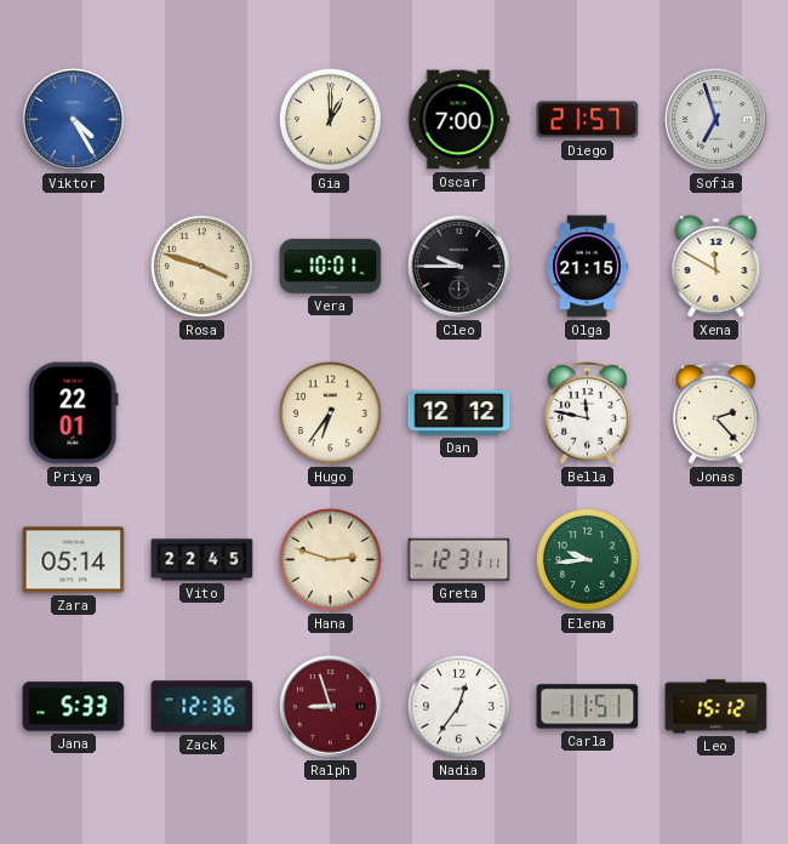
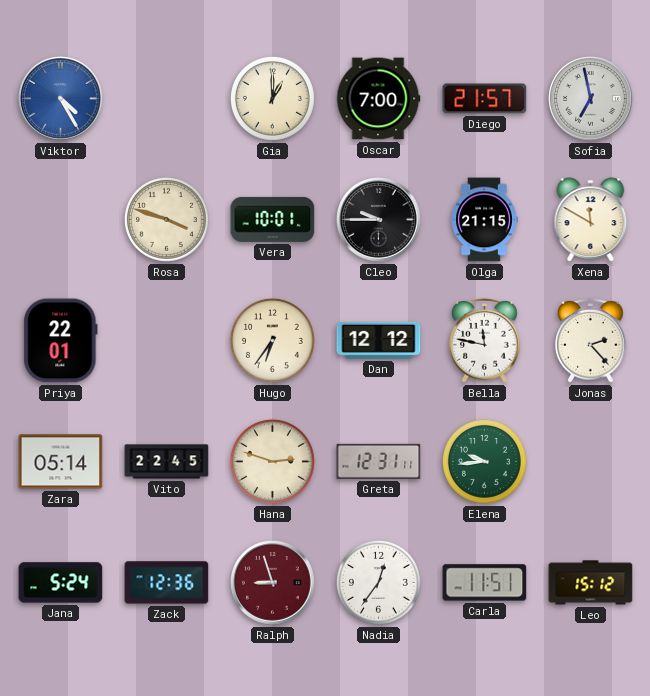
Sofia: 6:57 -> 6:58
Jana: 5:33 -> 5:24
